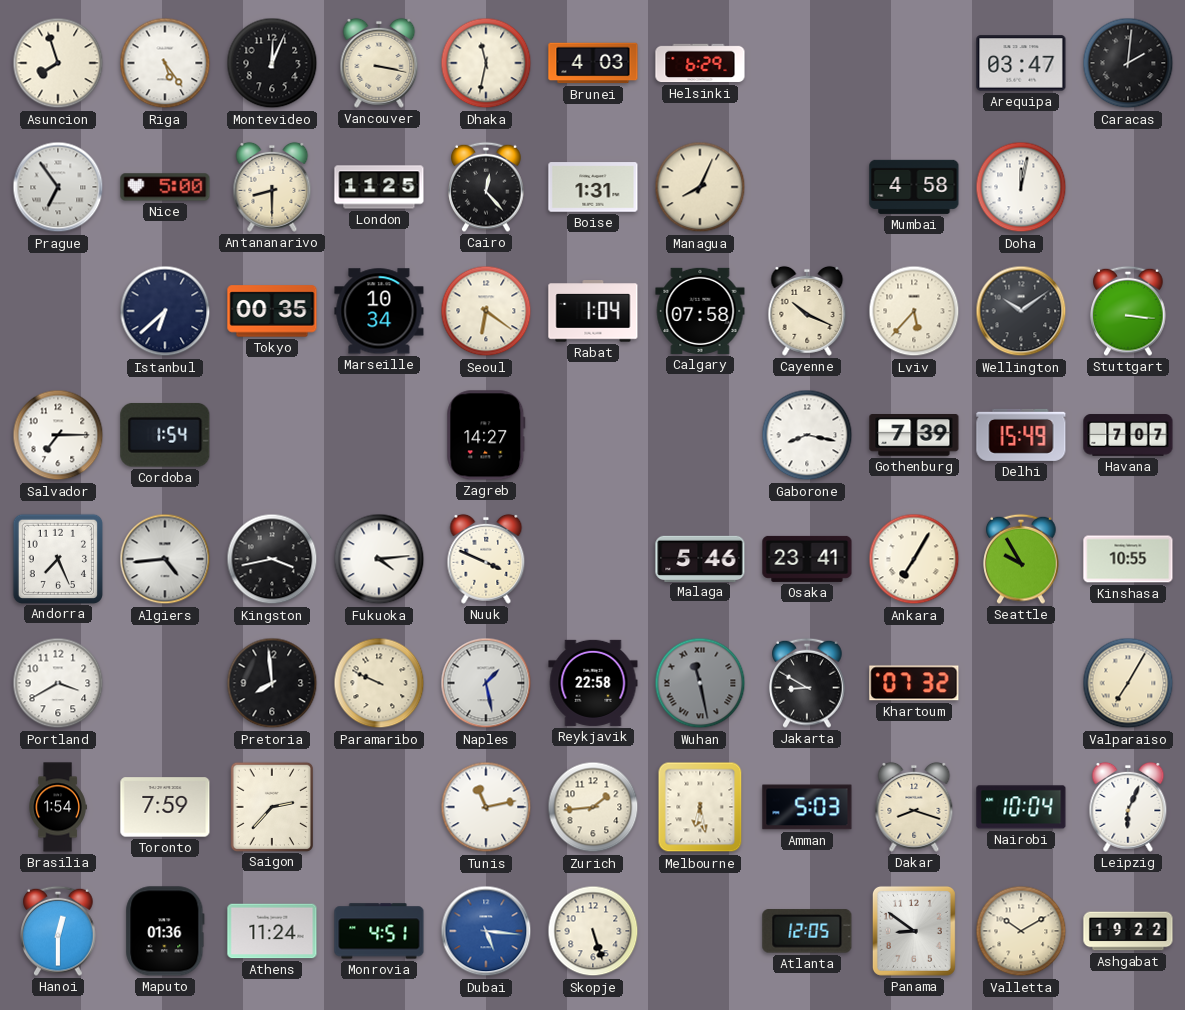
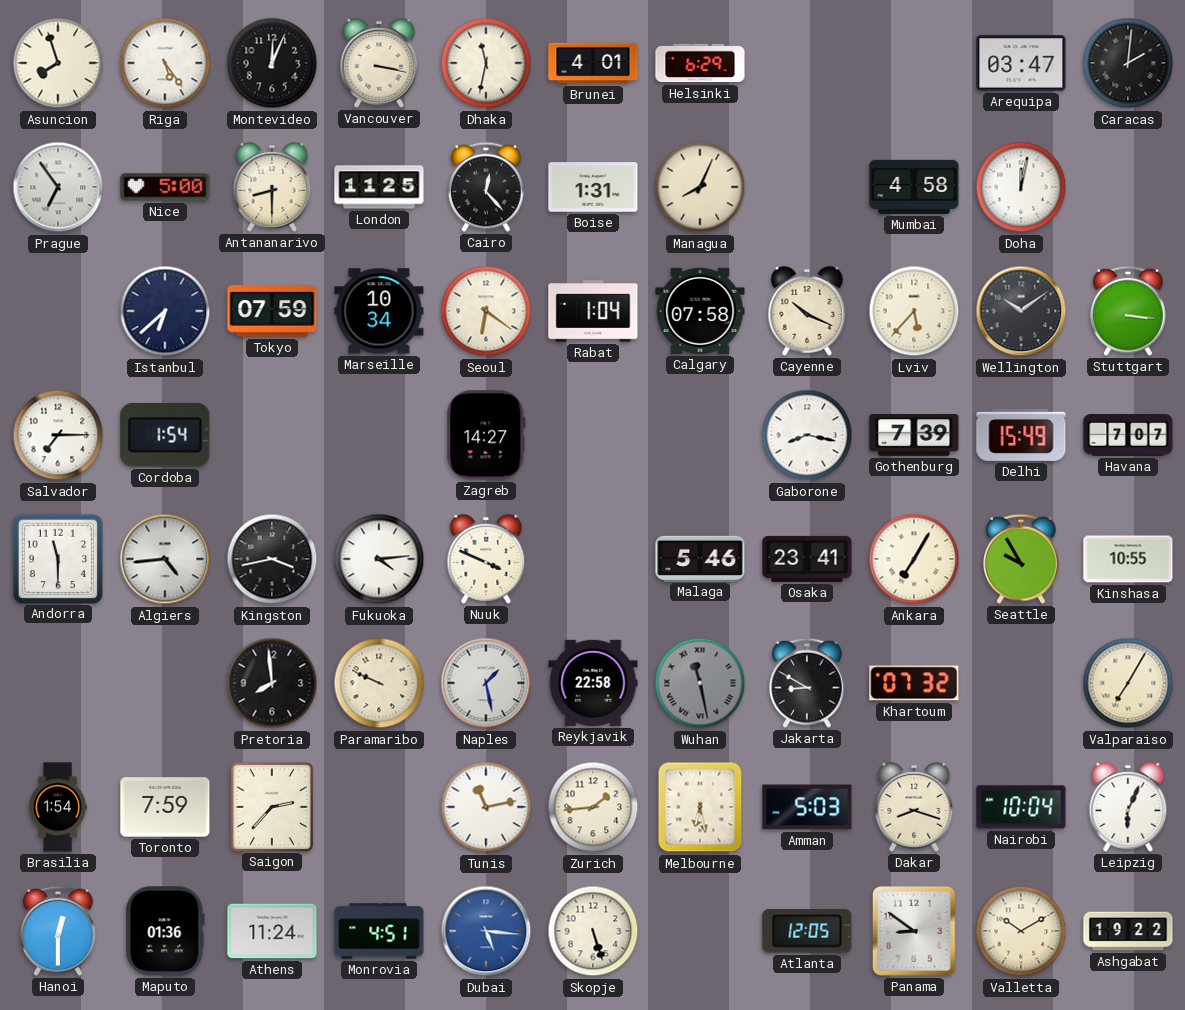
Brunei: 4:03 -> 4:01
Tokyo: 00:35 -> 07:59
Andorra: 7:26 -> 11:30
Portland: 3:40 -> none
